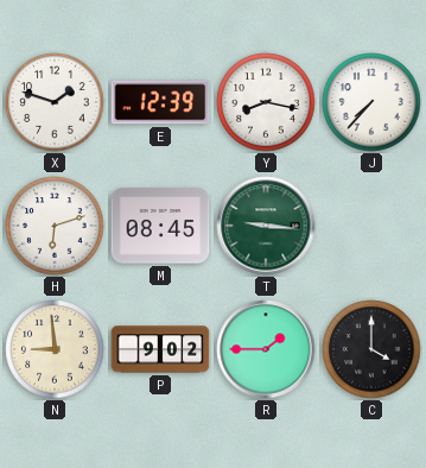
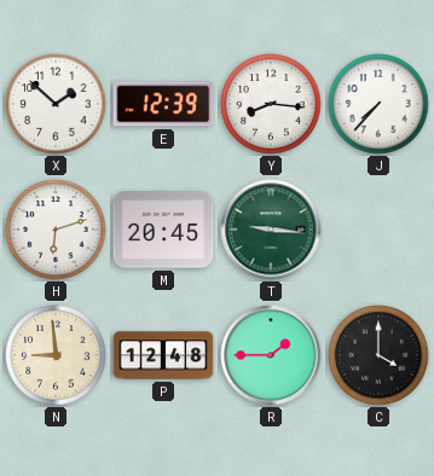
X: 1:48 -> 1:52
Y: 8:17 -> 8:16
M: 08:45 -> 20:45
P: 9:02 -> 12:48
